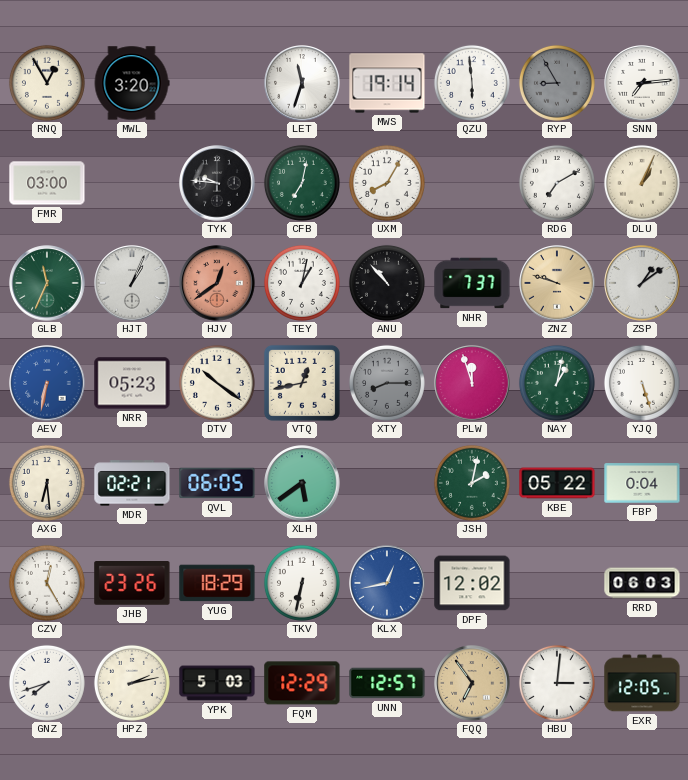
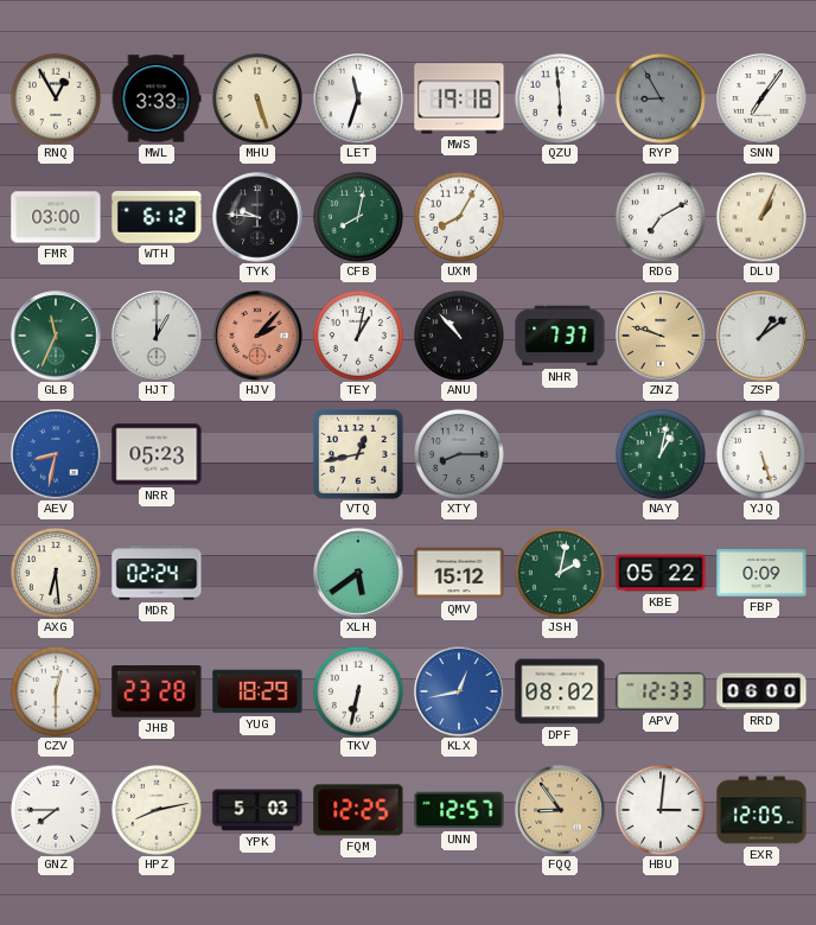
MWL: 3:20 -> 3:33
MHU: none -> 5:27
MWS: 19:14 -> 19:18
SNN: 7:14 -> 7:06
WTH: none -> 6:12
CFB: 7:02 -> 8:02
HJT: 1:04 -> 1:00
HJV: 12:39 -> 2:07
AEV: 6:32 -> 8:32
DTV: 10:21 -> none
PLW: 11:57 -> none
MDR: 02:21 -> 02:24
QVL: 06:05 -> none
QMV: none -> 15:12
FBP: 0:04 -> 0:09
CZV: 12:25 -> 12:30
JHB: 23:26 -> 23:28
DPF: 12:02 -> 08:02
APV: none -> 12:33
RRD: 06:03 -> 06:00
GNZ: 7:42 -> 7:45
HPZ: 2:13 -> 8:13
FQM: 12:29 -> 12:25
FQQ: 6:54 -> 8:54
